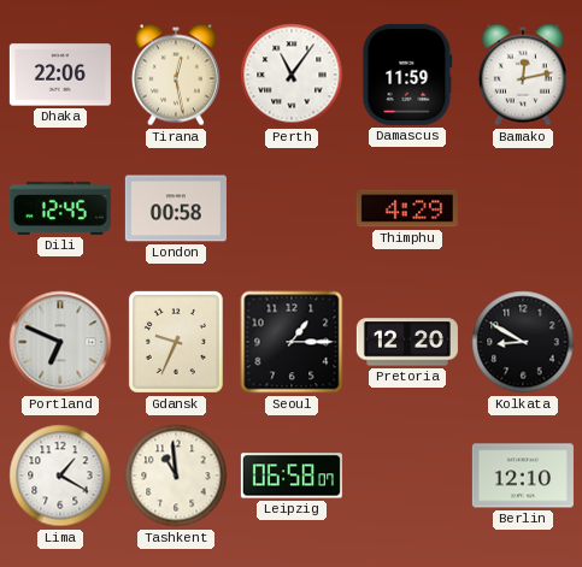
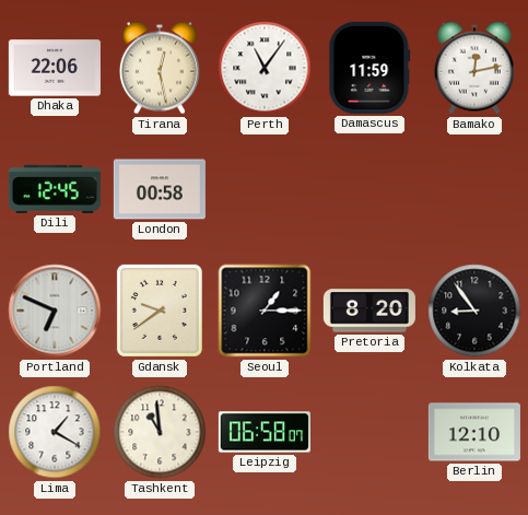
Thimphu: 4:29 -> none
Gdansk: 9:34 -> 9:39
Pretoria: 12:20 -> 8:20
Kolkata: 8:50 -> 8:54
